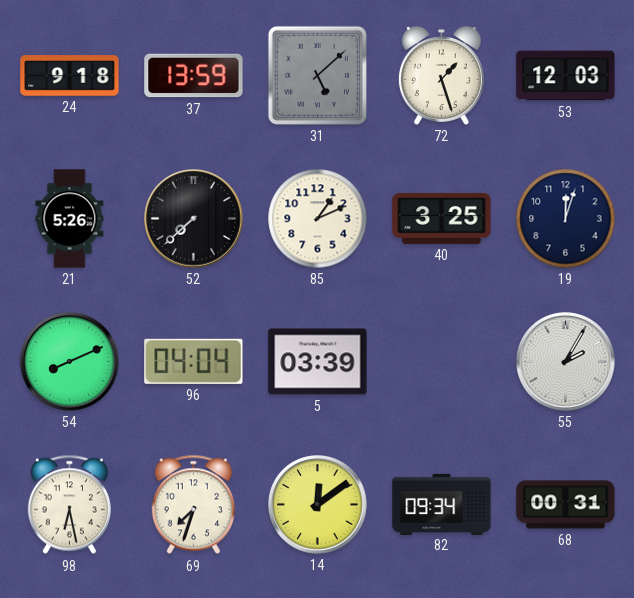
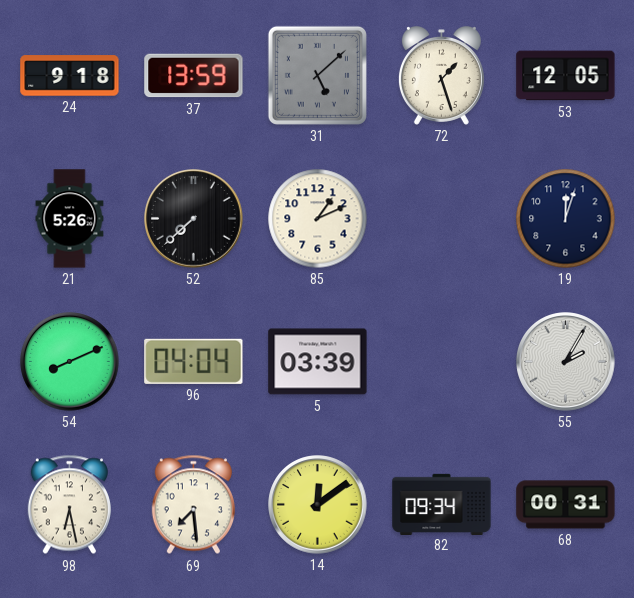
53: 12:03 -> 12:05
40: 3:25 -> none
69: 7:33 -> 7:29
